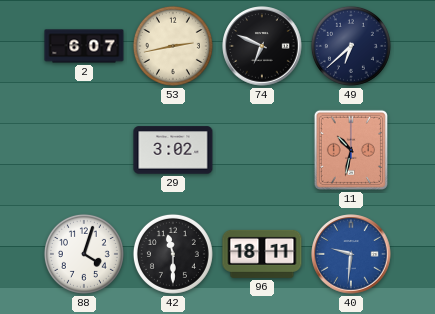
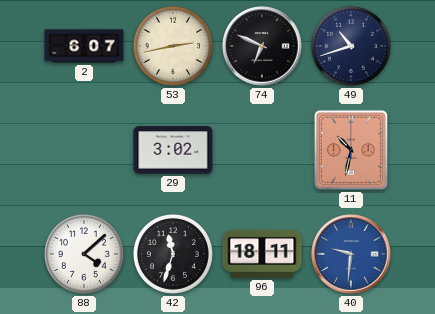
49: 6:38 -> 10:42
88: 4:03 -> 4:08
42: 11:30 -> 11:33
